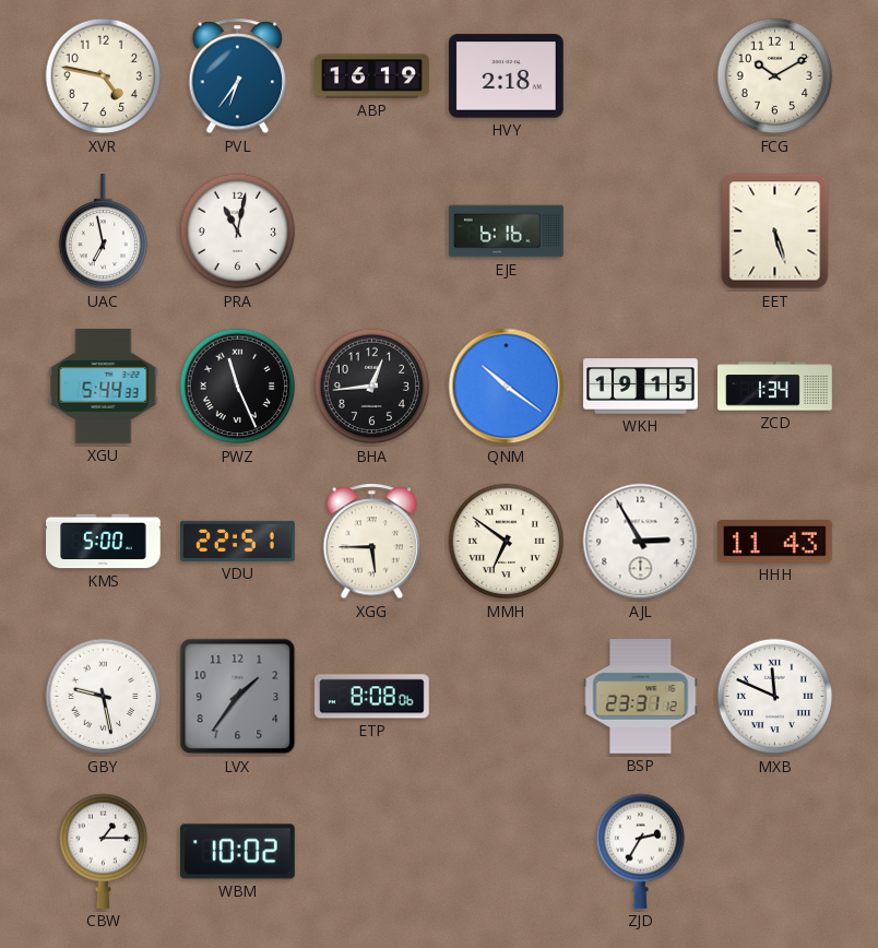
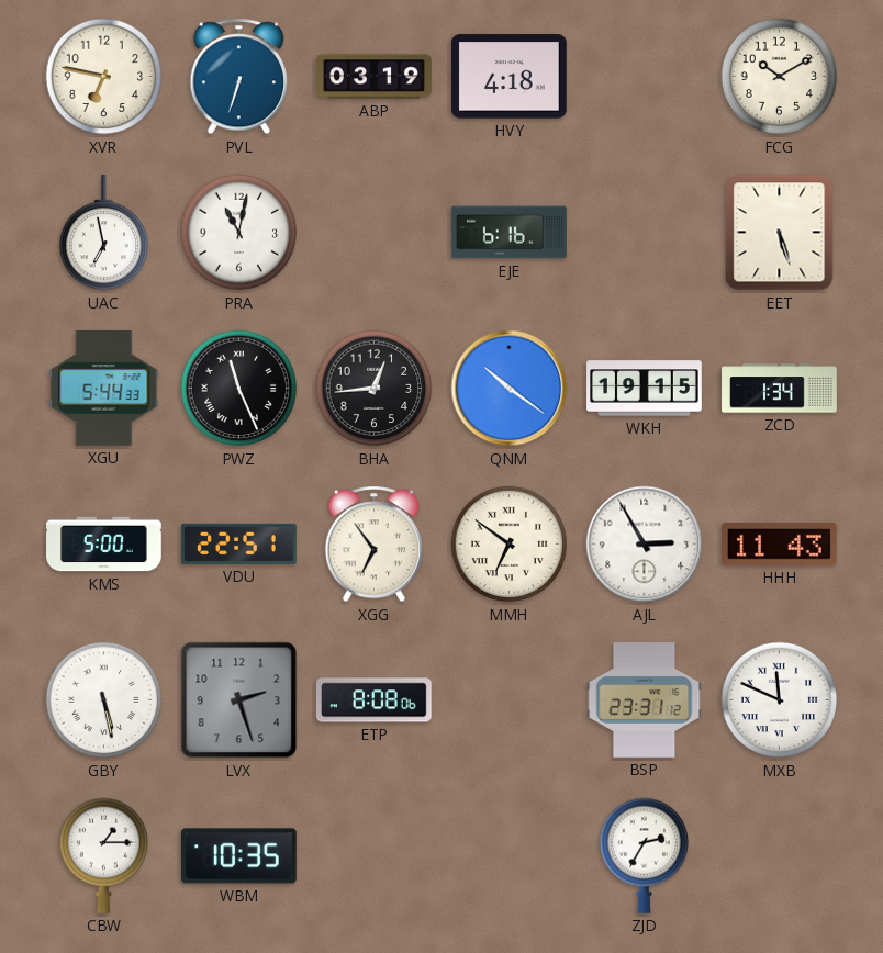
XVR: 4:47 -> 6:47
PVL: 6:36 -> 6:33
ABP: 16:19 -> 03:19
HVY: 2:18 -> 4:18
XGG: 5:45 -> 6:54
GBY: 9:28 -> 5:28
LVX: 1:36 -> 2:27
WBM: 10:02 -> 10:35
